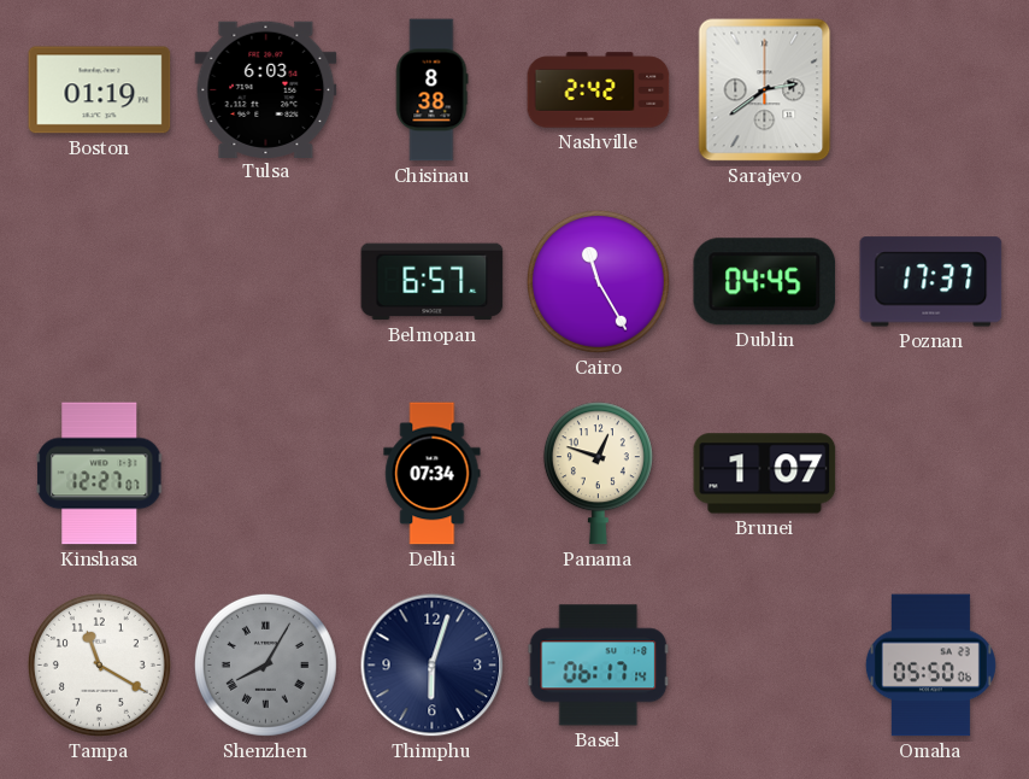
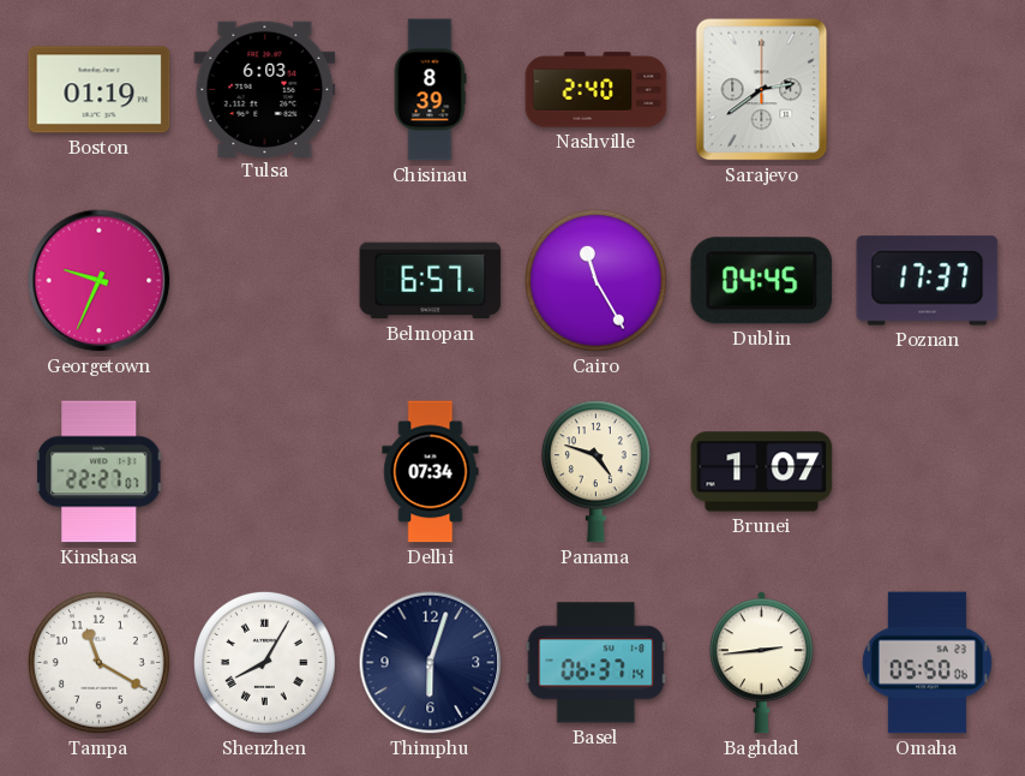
Chisinau: 8:38 -> 8:39
Nashville: 2:42 -> 2:40
Georgetown: none -> 9:34
Kinshasa: 12:27 -> 22:27
Panama: 12:48 -> 4:48
Shenzhen dial: grey -> white
Basel: 06:17 -> 06:37
Baghdad: none -> 2:44
